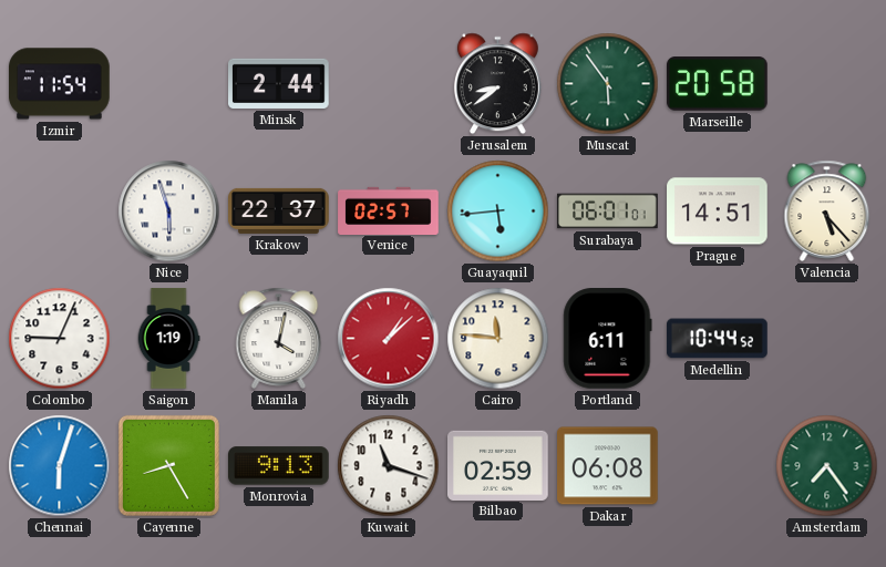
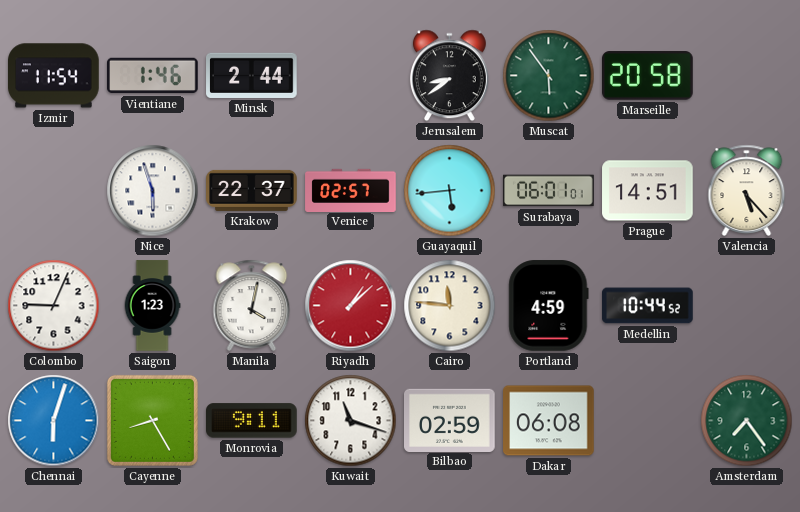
Vientiane: none -> 1:46
Saigon: 1:19 -> 1:23
Portland: 6:11 -> 4:59
Monrovia: 9:13 -> 9:11
